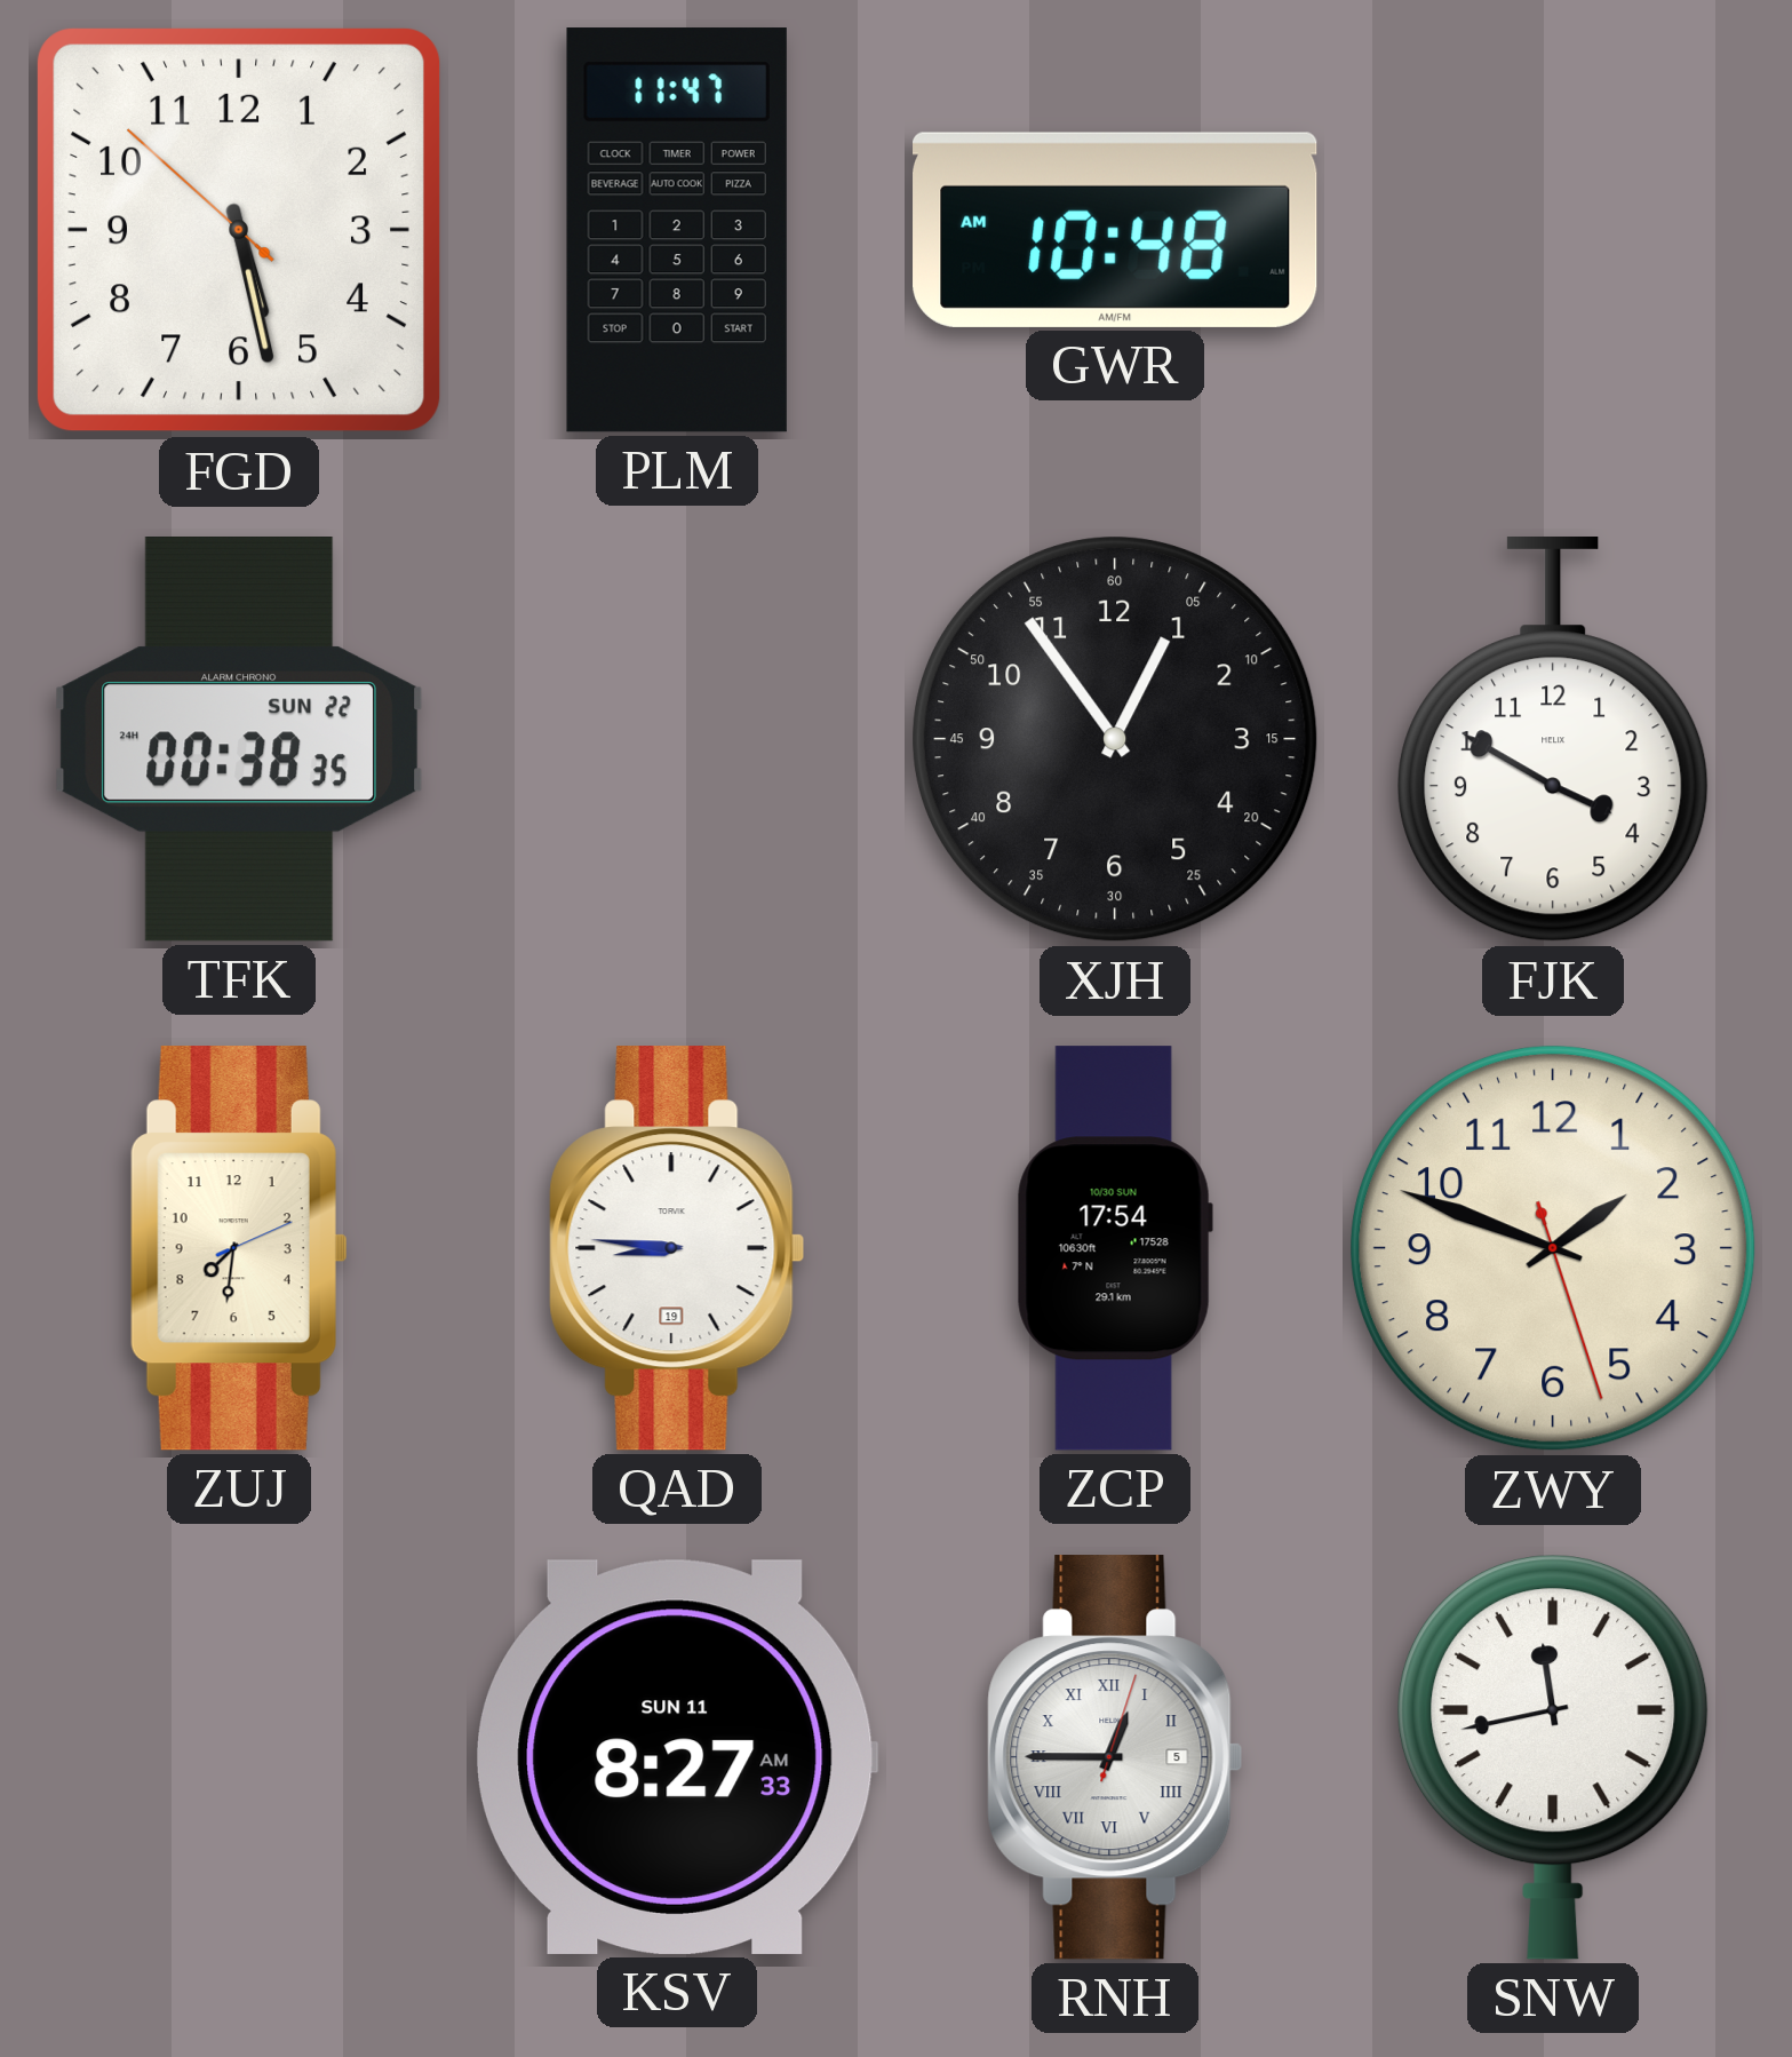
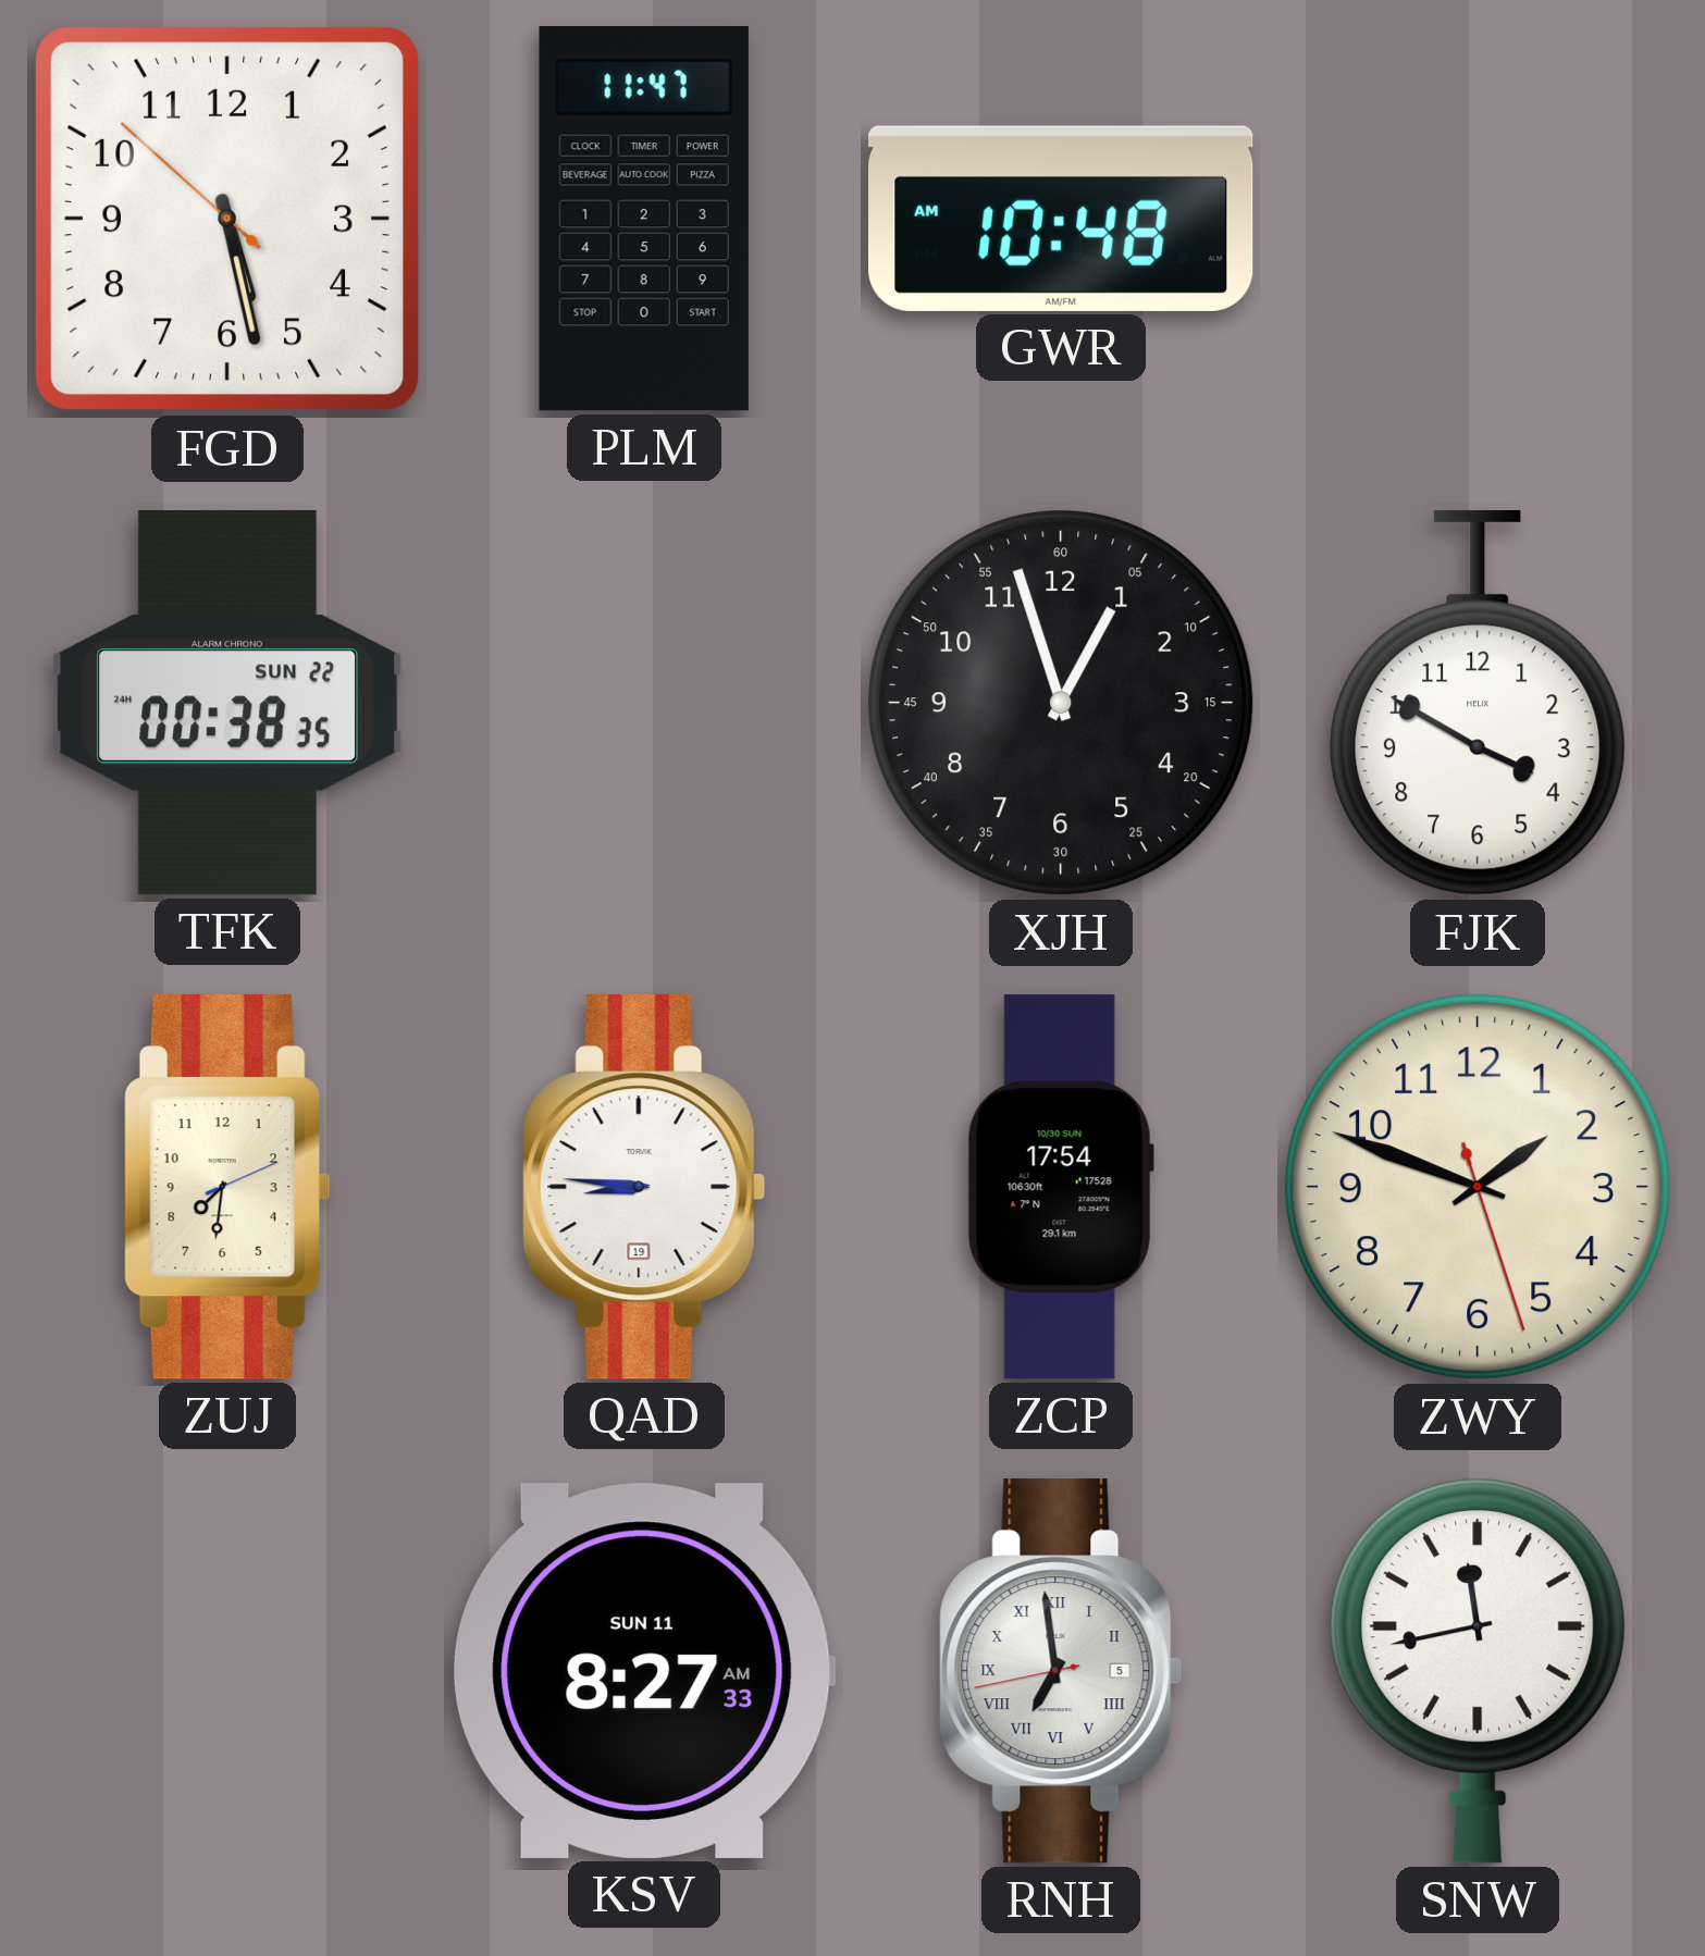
XJH: 12:54 -> 12:57
RNH: 12:45 -> 6:58
